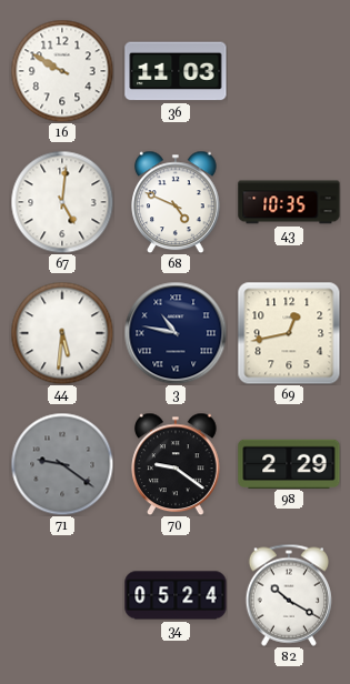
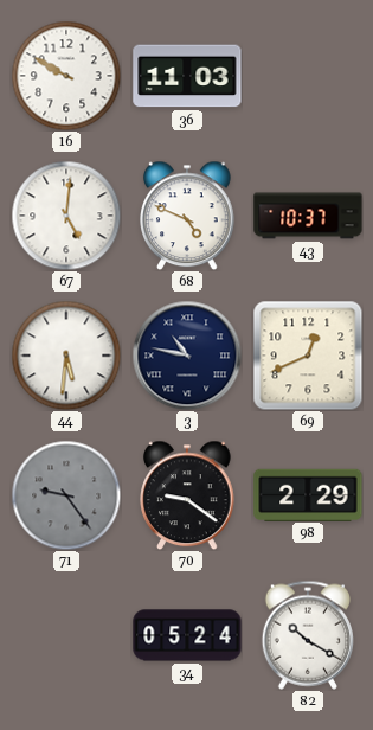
43: 10:35 -> 10:37
69: 12:43 -> 12:41
71: 9:21 -> 9:24
